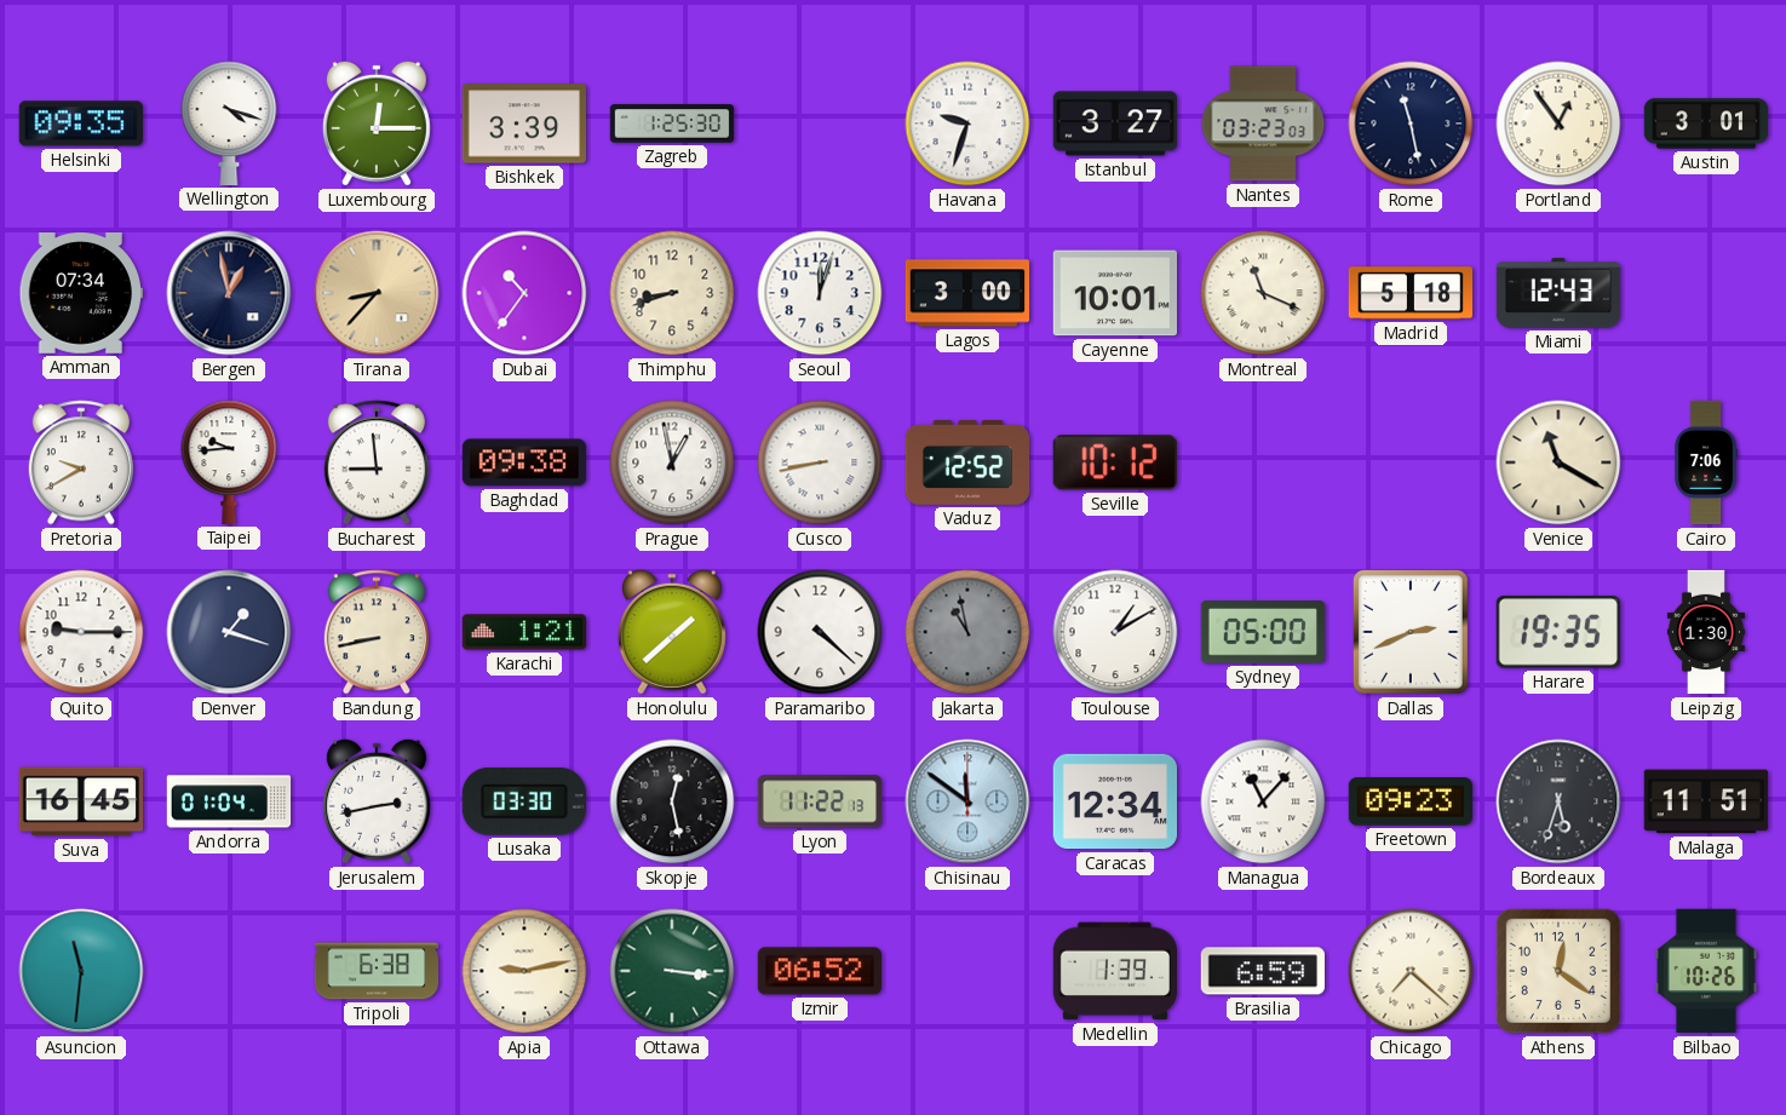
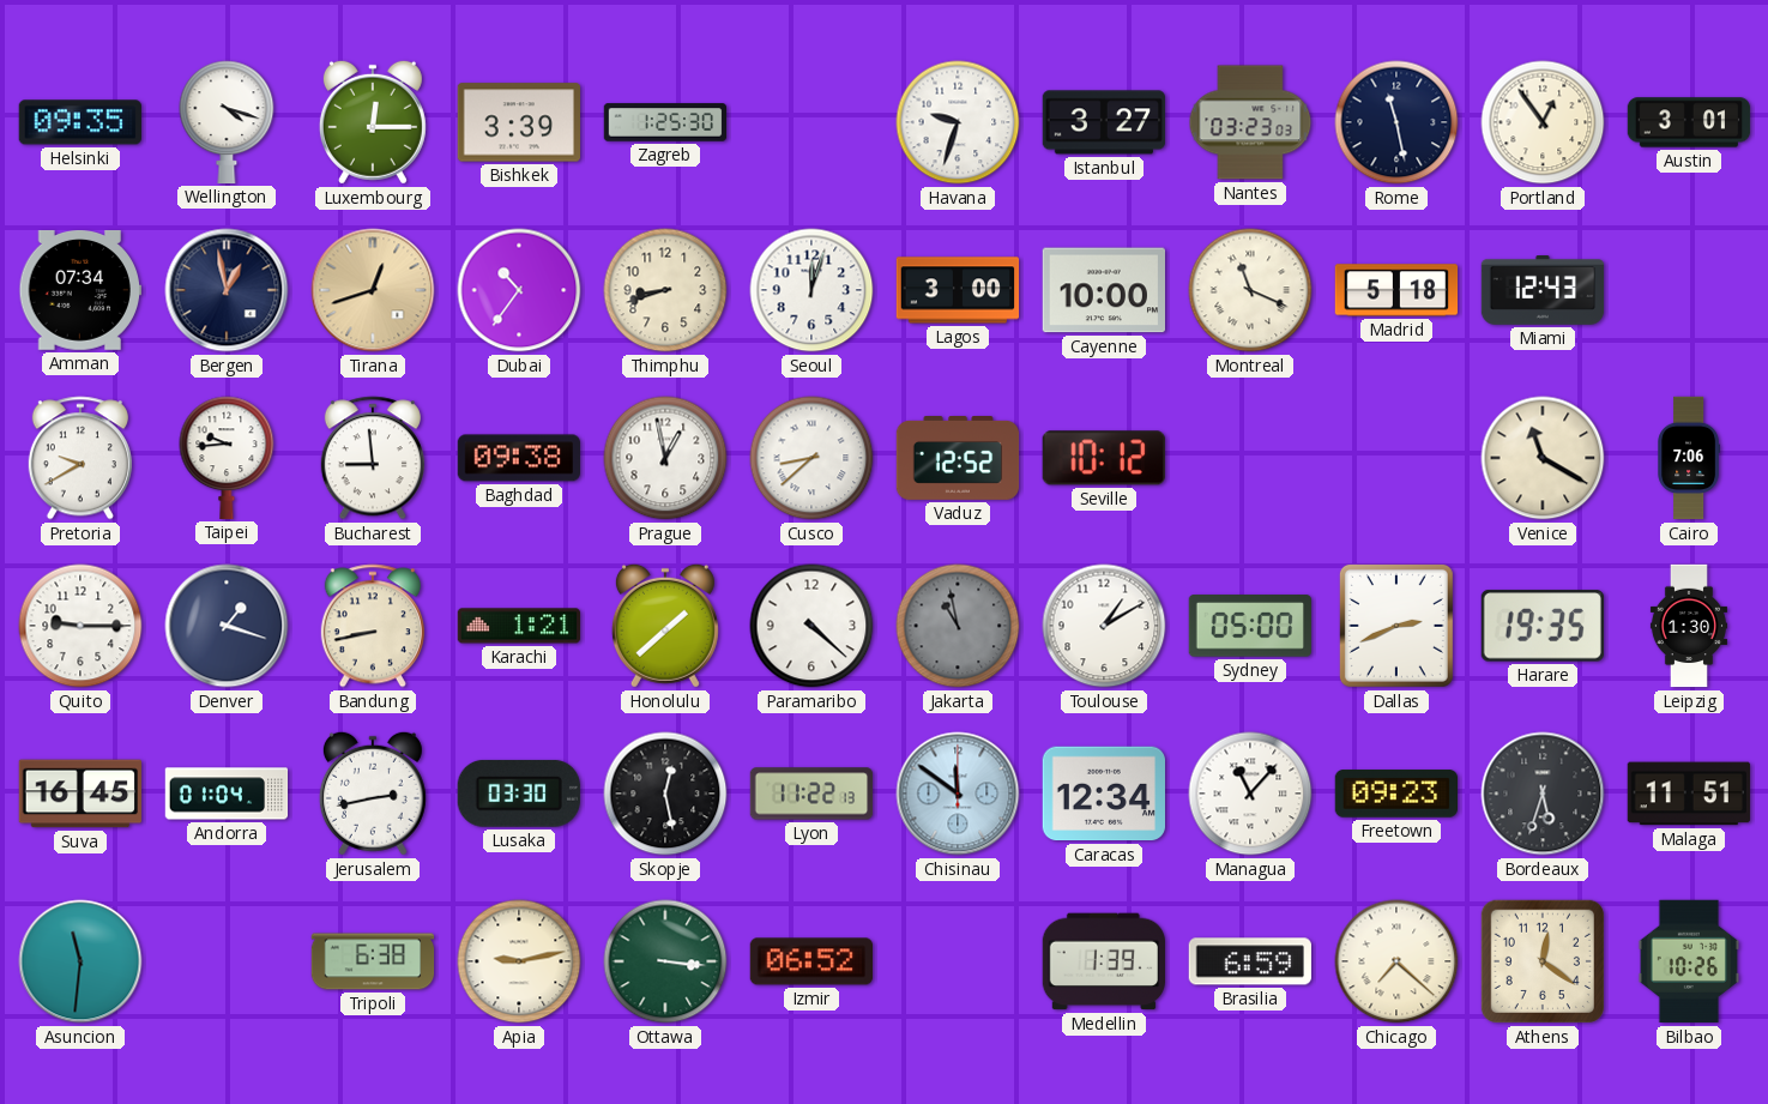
Tirana: 8:37 -> 12:42
Cayenne: 10:01 -> 10:00
Cusco: 8:43 -> 8:38
